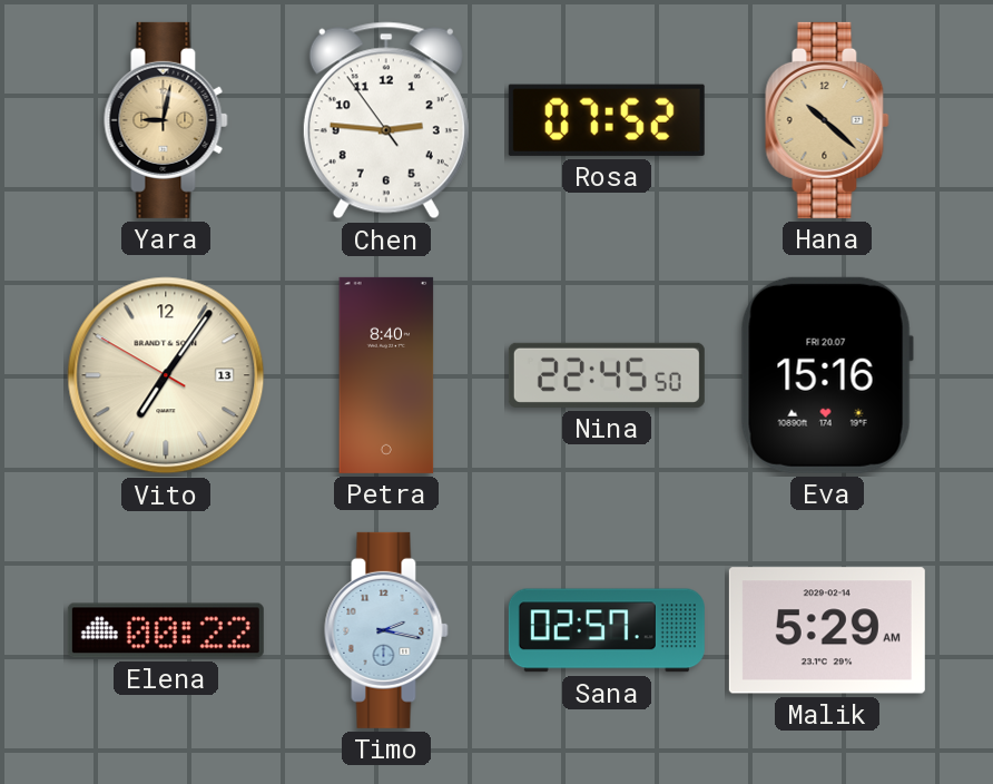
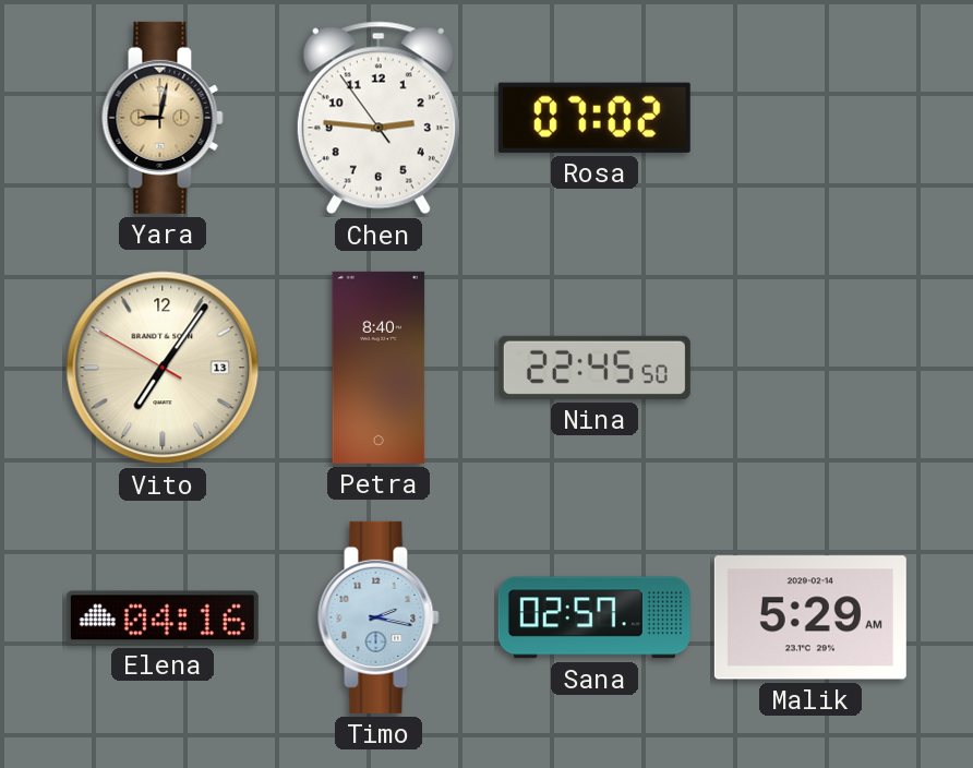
Rosa: 07:52 -> 07:02
Hana: 10:22 -> none
Eva: 15:16 -> none
Elena: 00:22 -> 04:16
